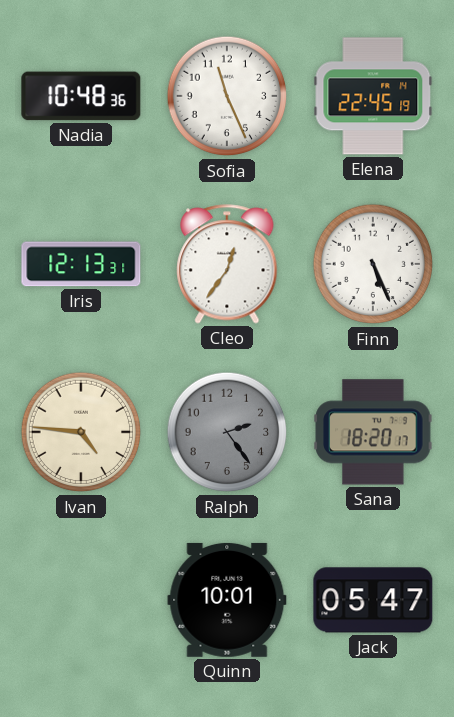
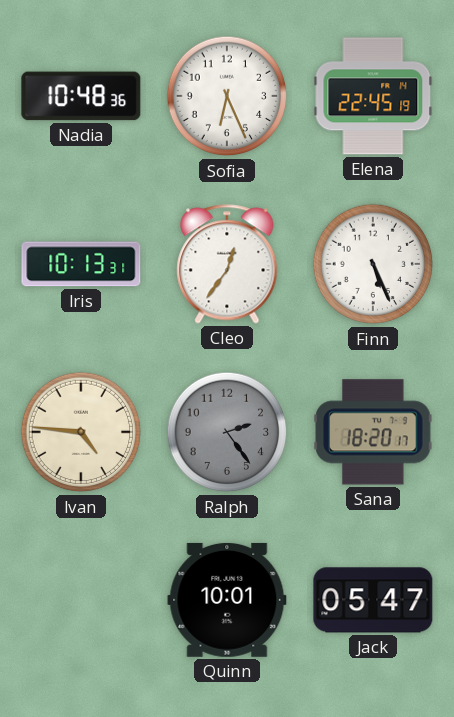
Sofia: 11:26 -> 6:26
Iris: 12:13 -> 10:13
